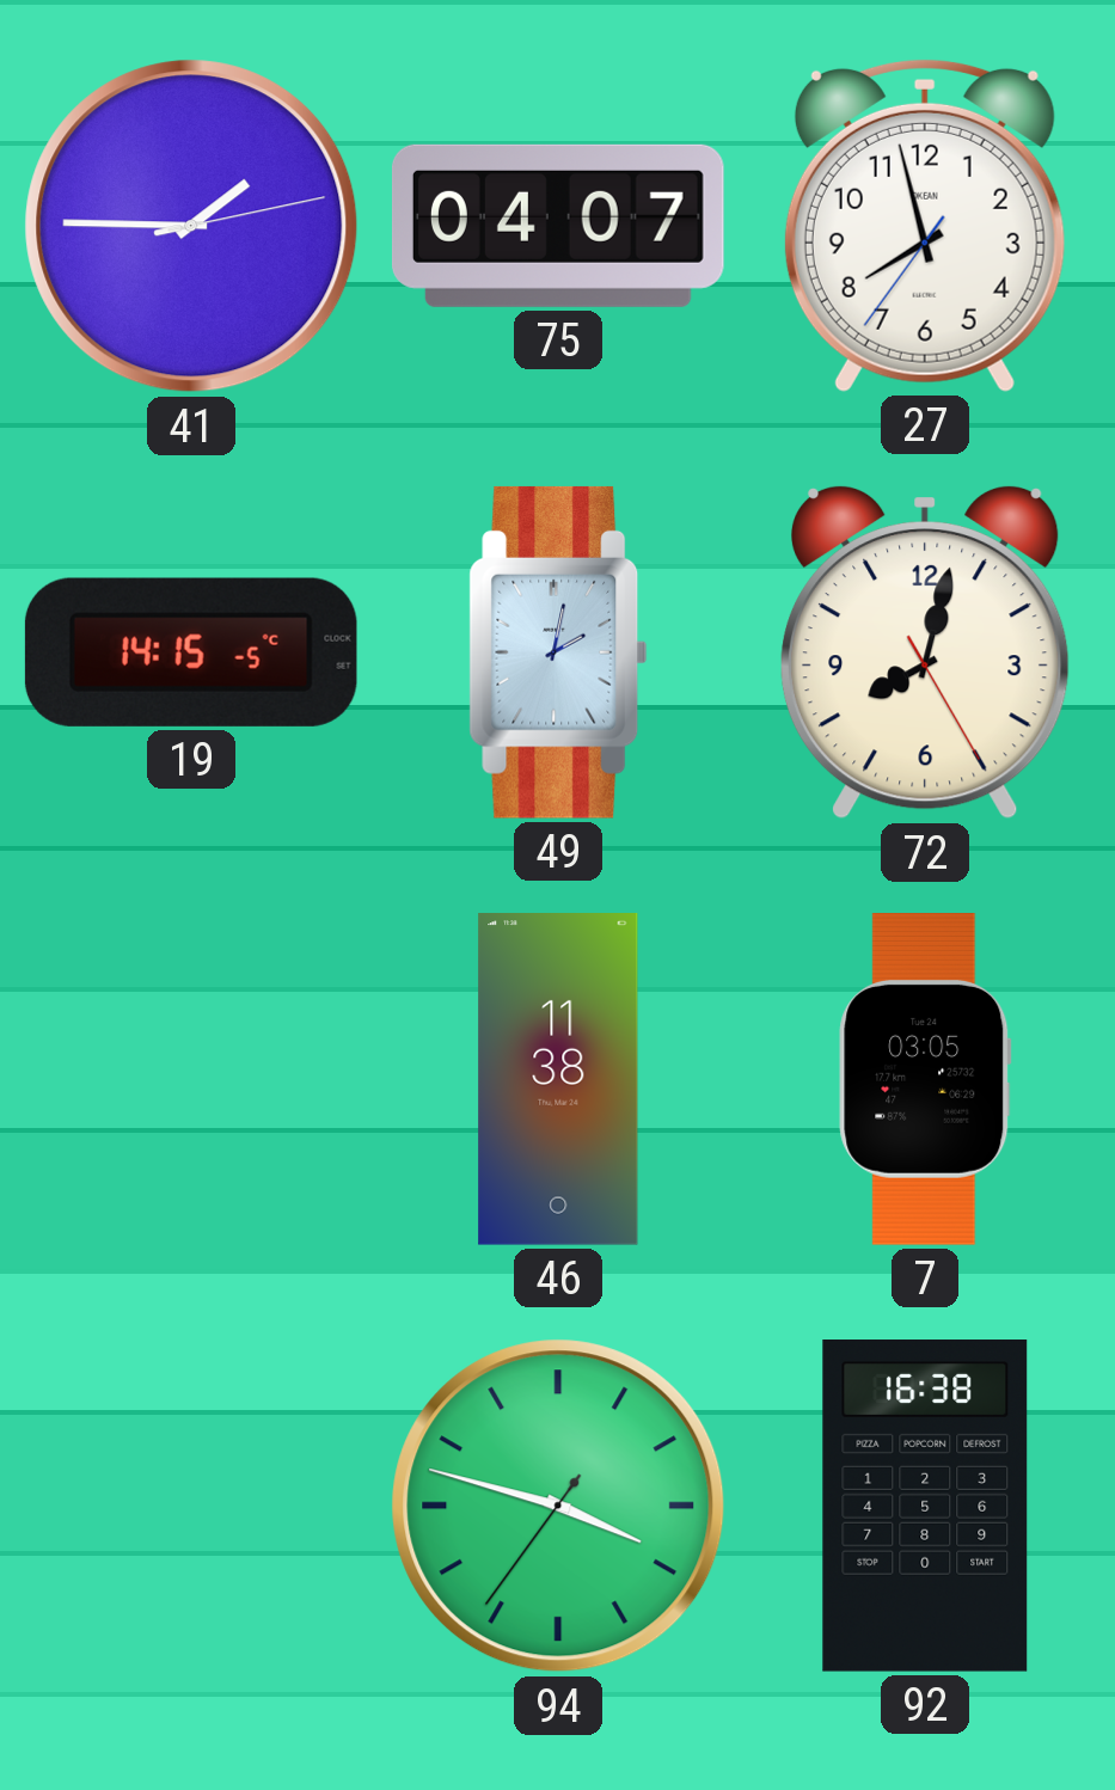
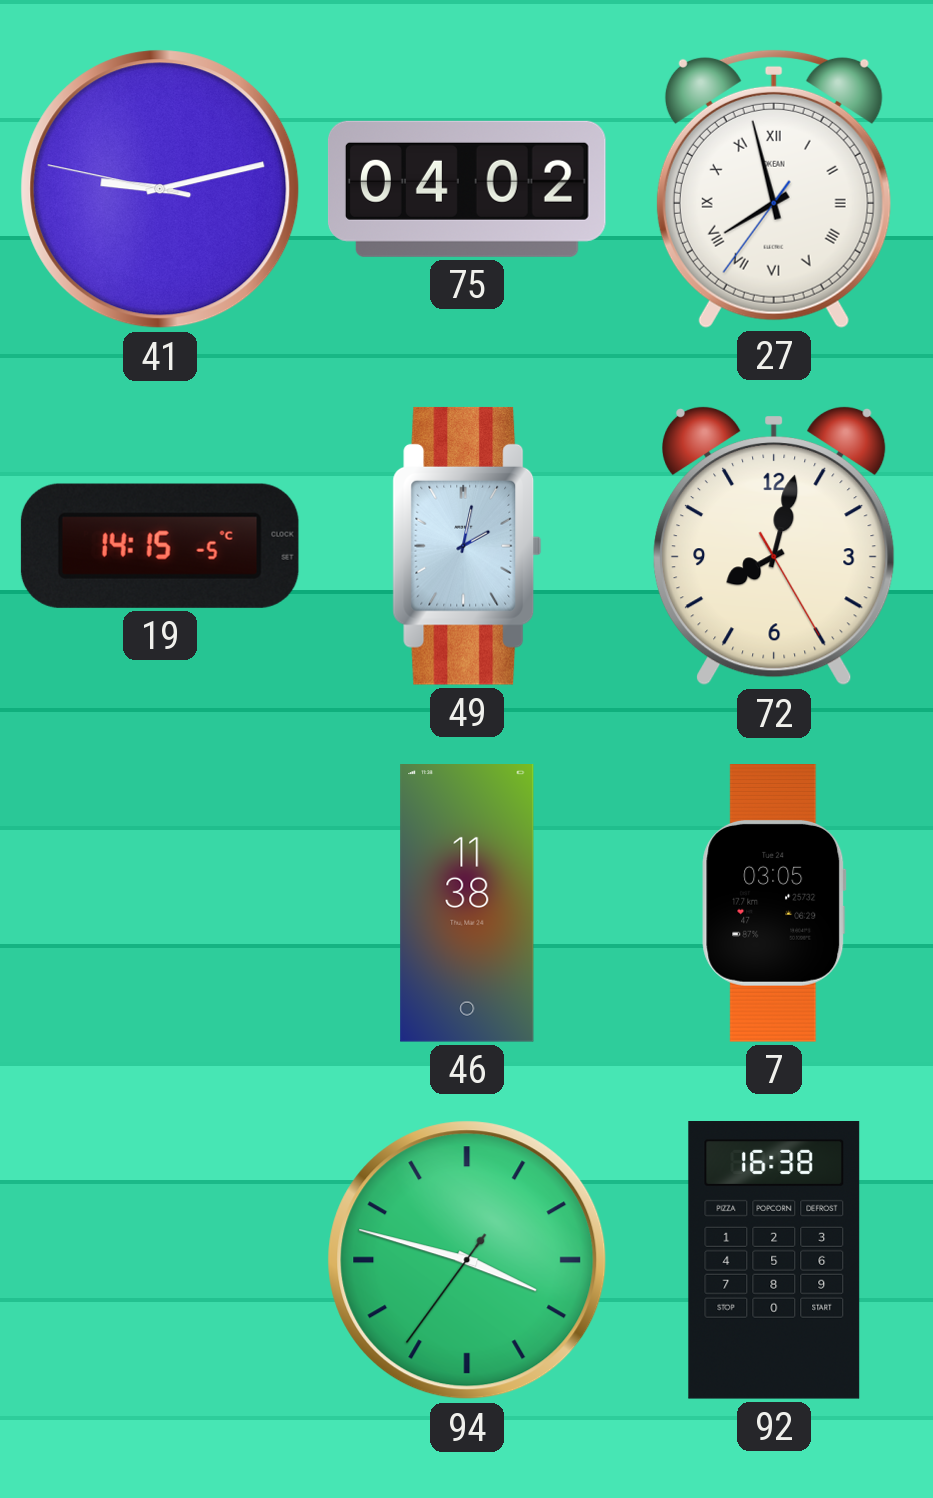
41: 1:45 -> 9:12
75: 04:07 -> 04:02
27 numerals: Arabic -> Roman
